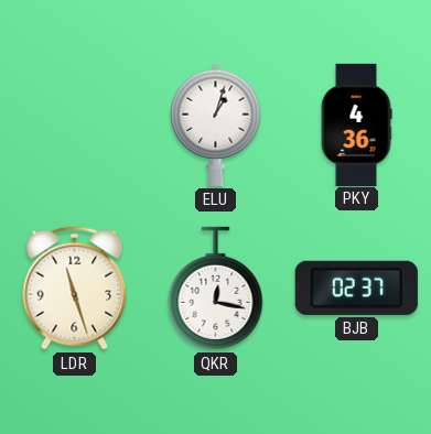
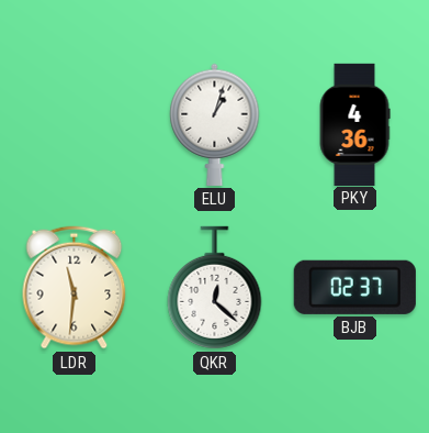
LDR: 11:27 -> 11:31
QKR: 12:17 -> 12:22
